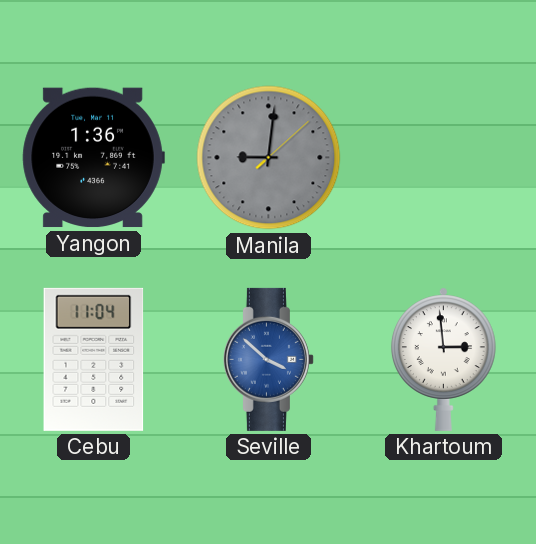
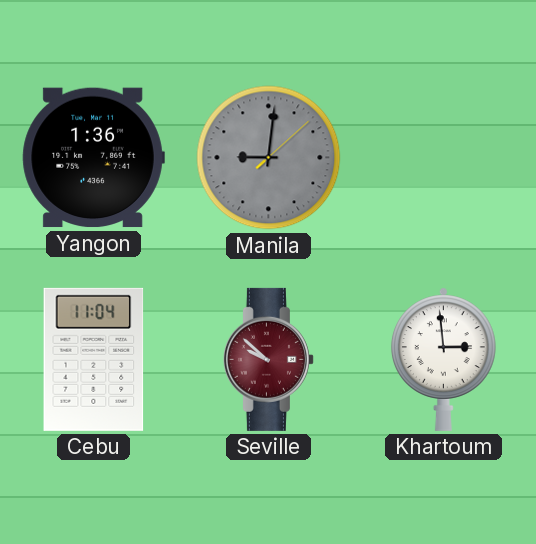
Seville: 3:52 -> 9:52
Seville dial: blue -> burgundy
